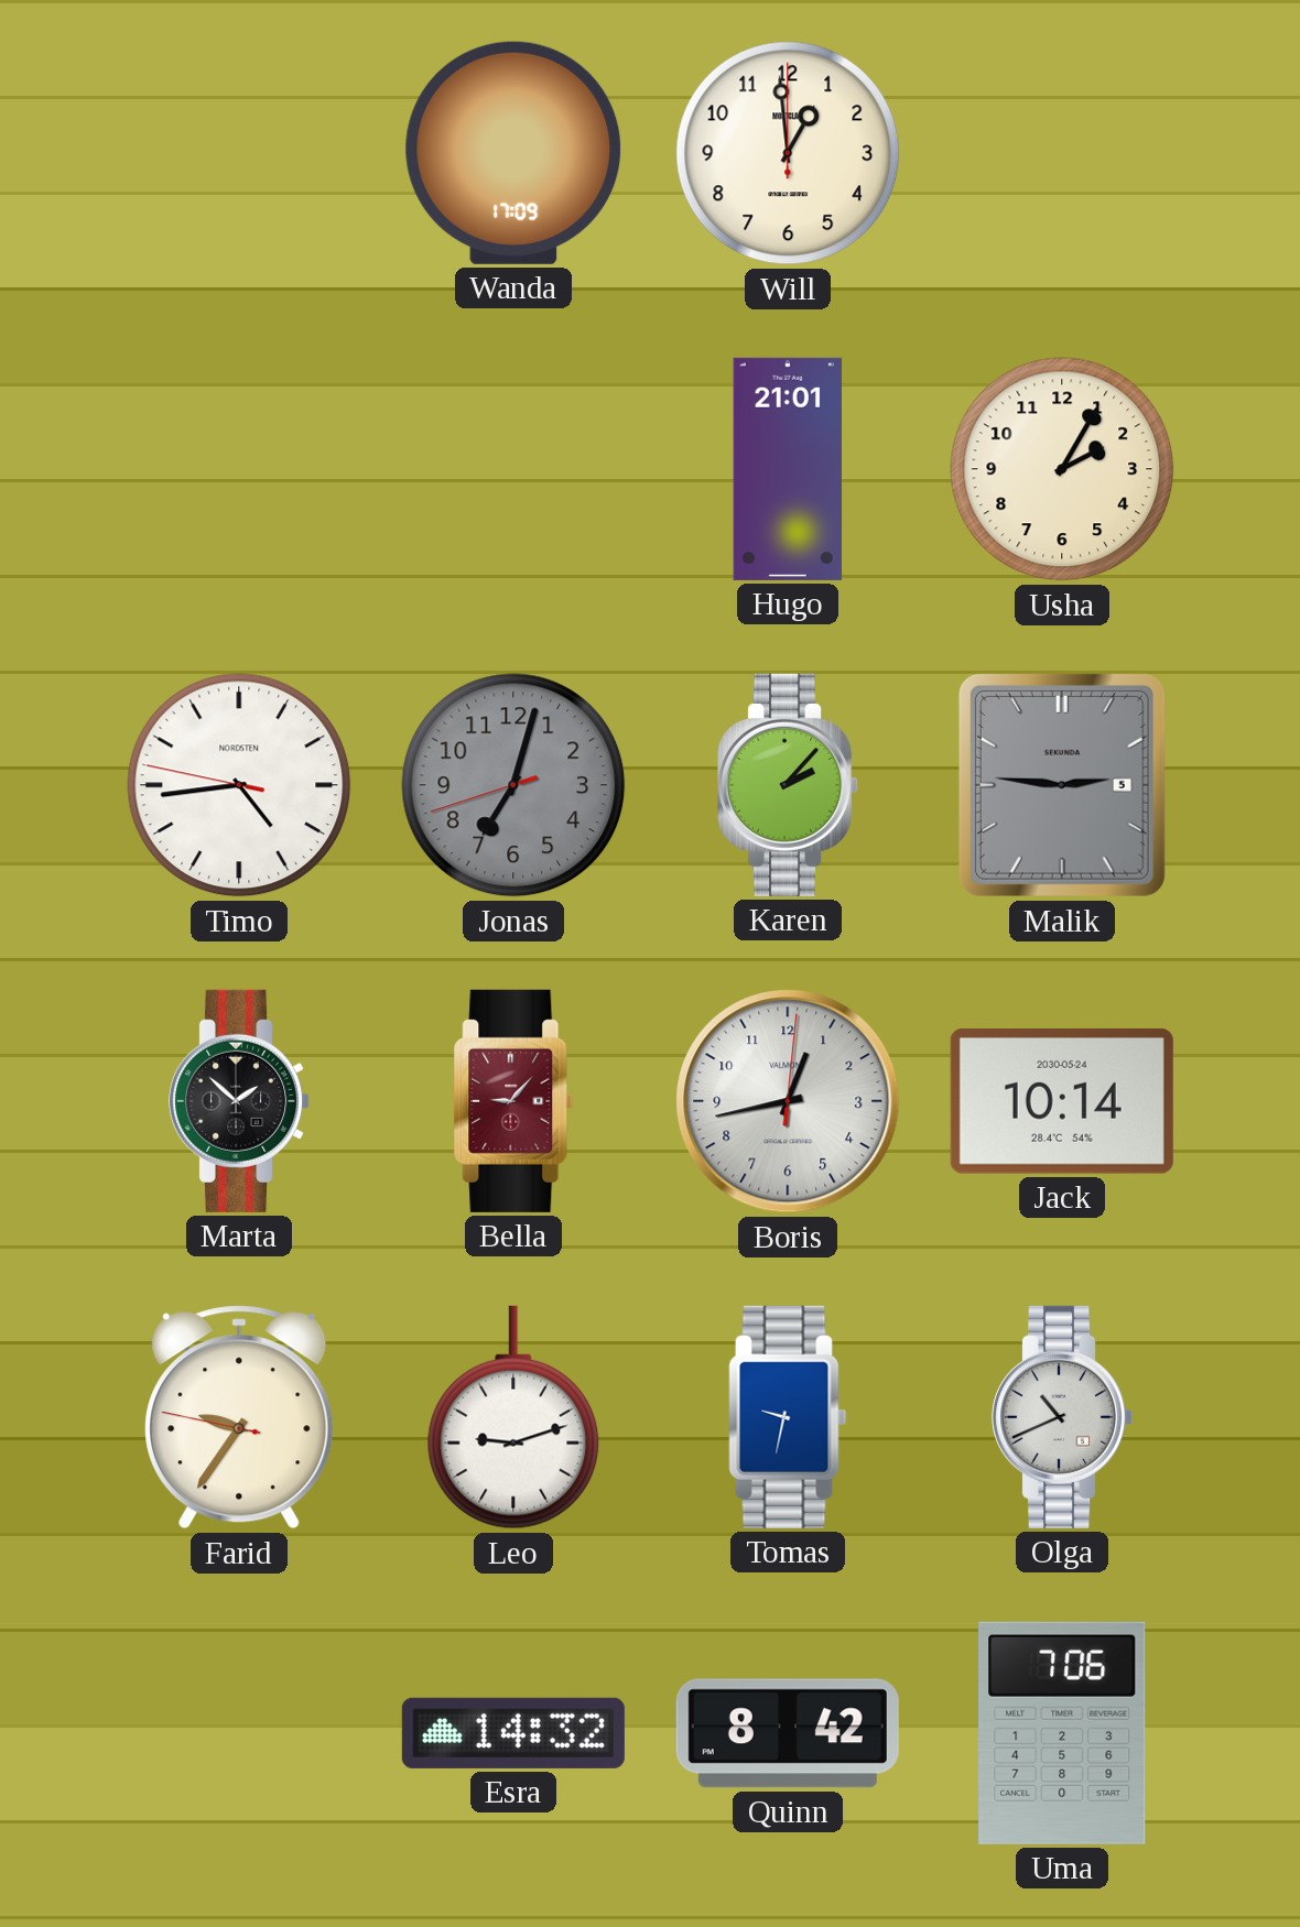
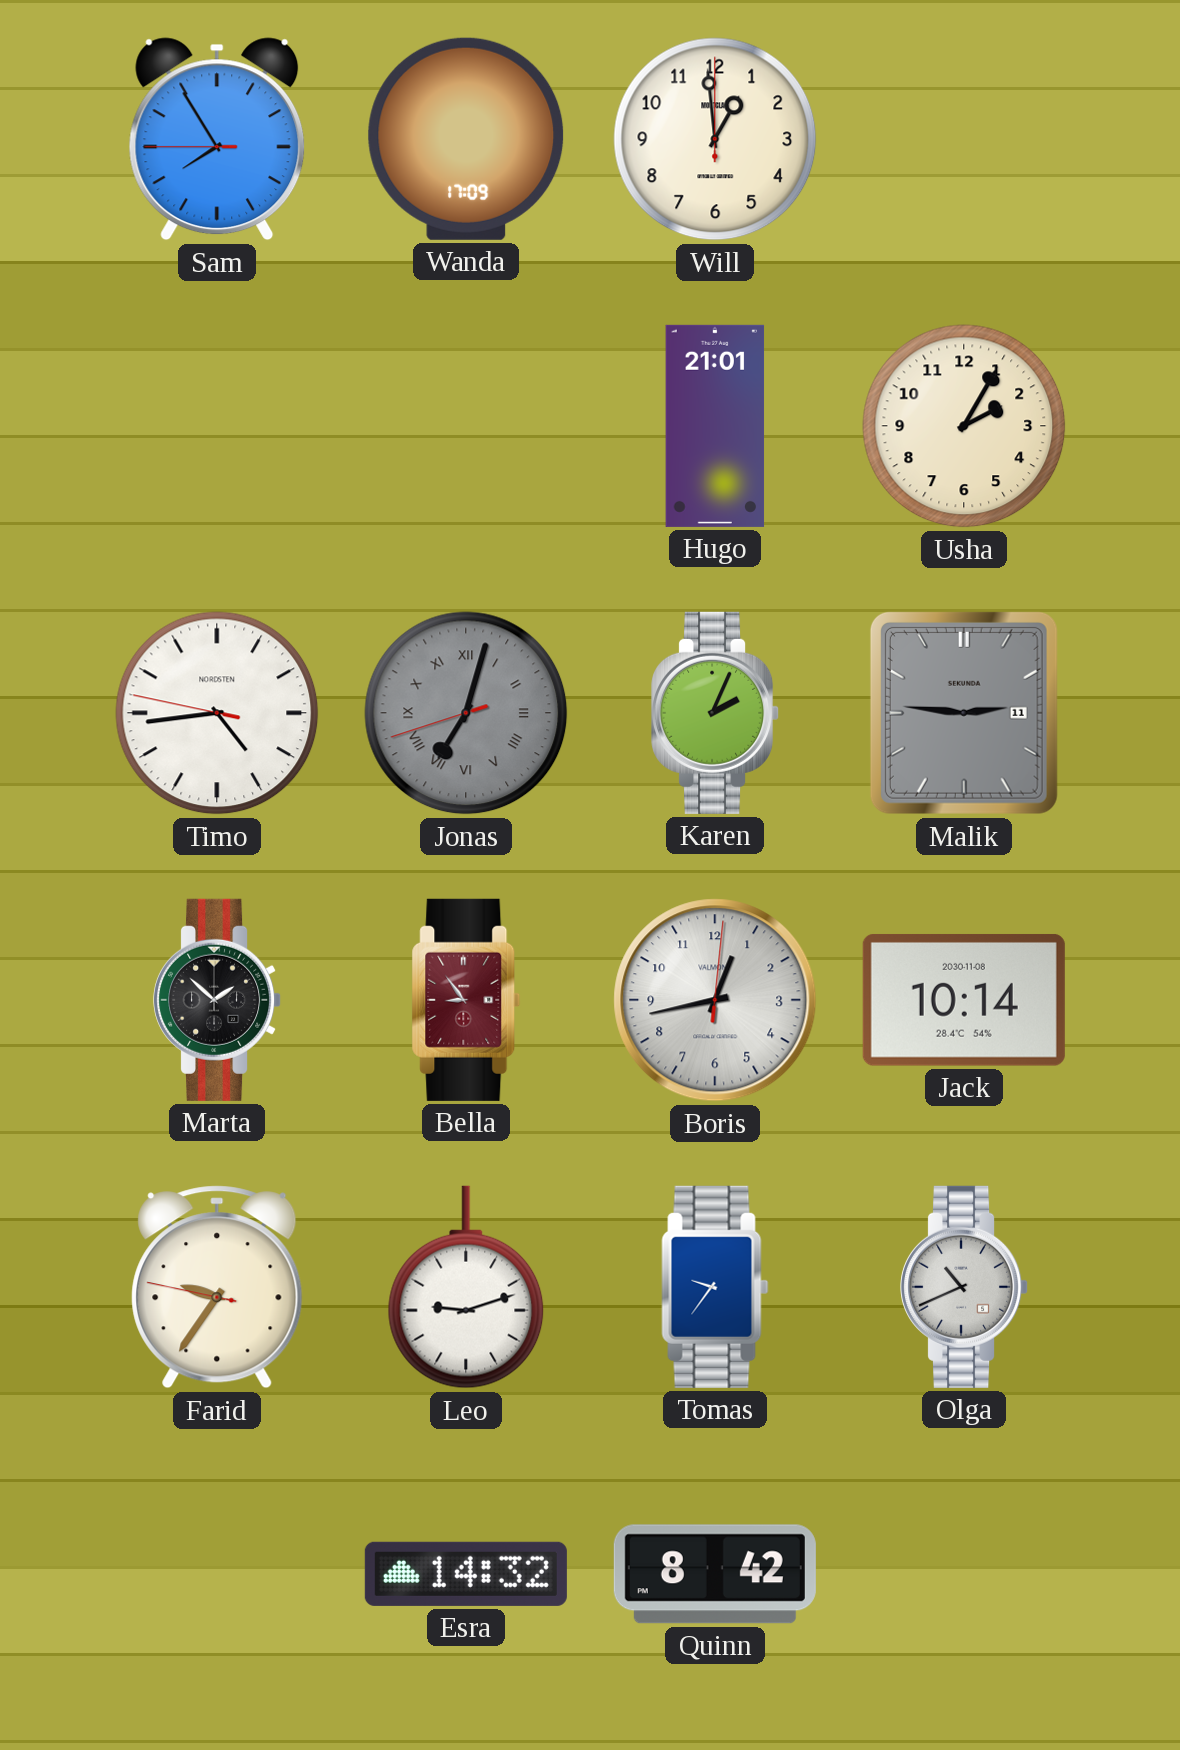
Sam: none -> 7:54
Jonas numerals: Arabic -> Roman
Karen: 2:07 -> 2:04
Malik date: 5 -> 11
Bella: 9:07 -> 8:54
Jack date: 2030-05-24 -> 2030-11-08
Tomas: 9:32 -> 9:36
Uma: 7:06 -> none
